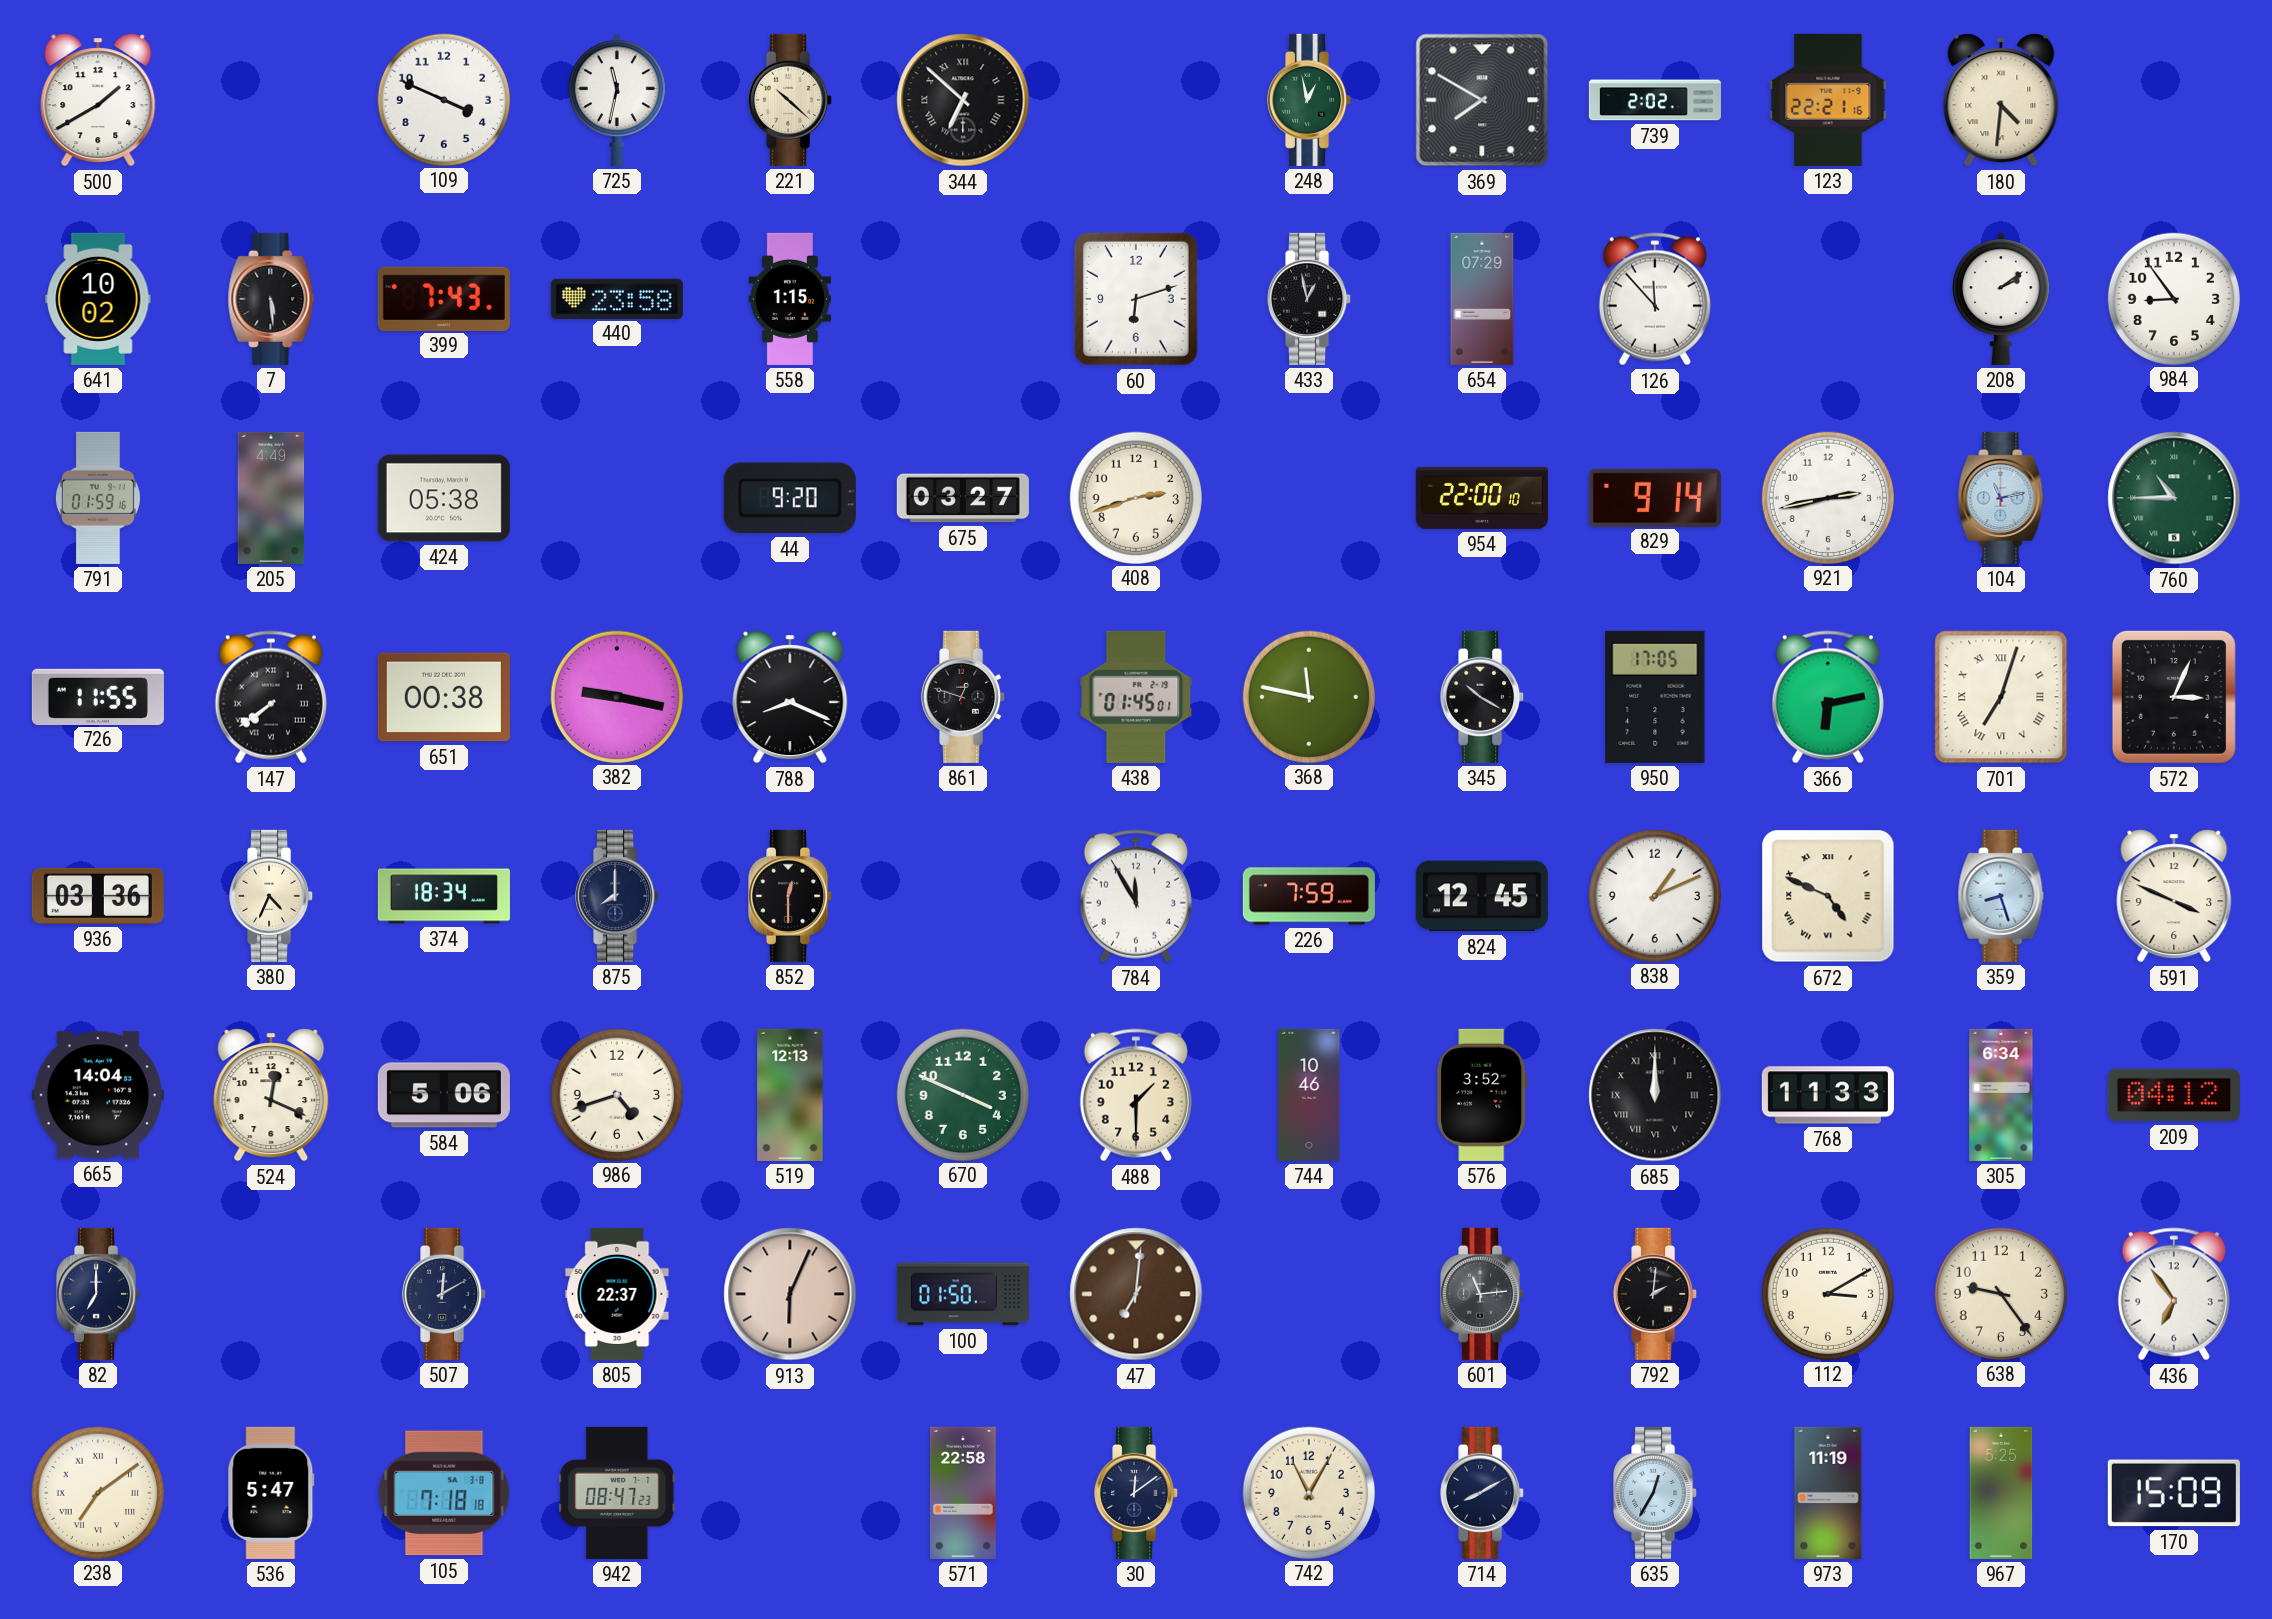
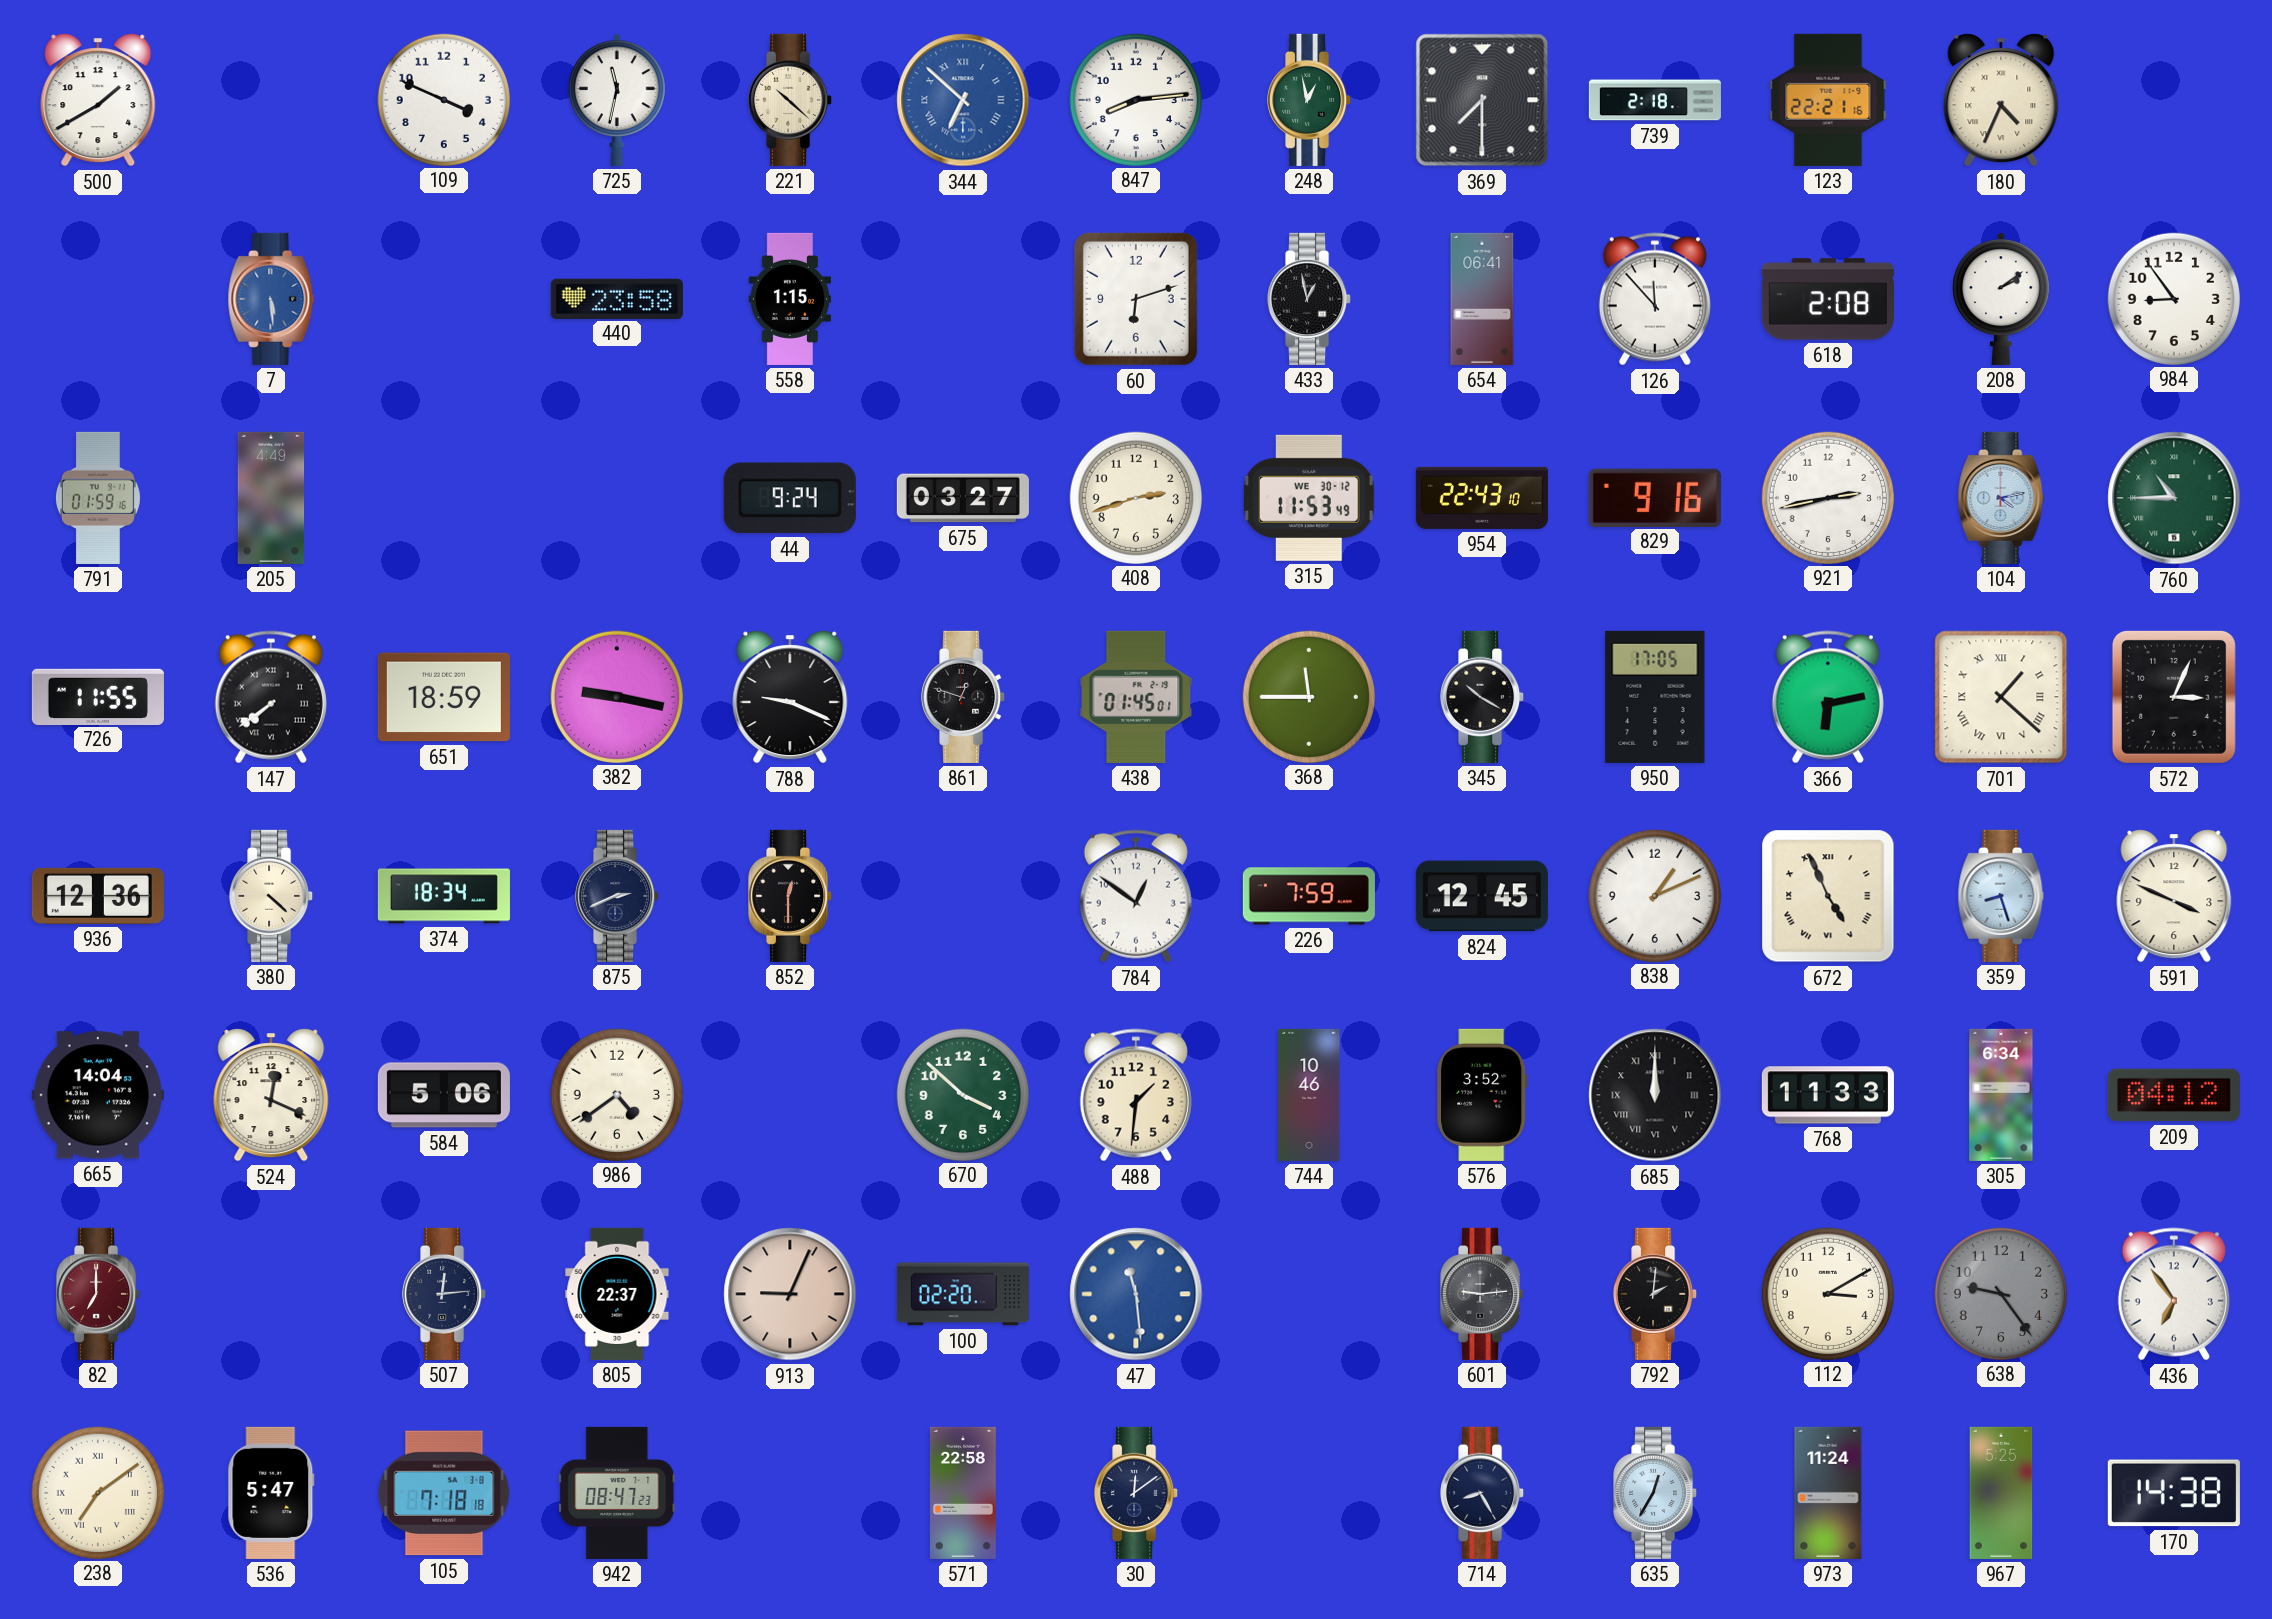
344 dial: black -> blue
847: none -> 8:14
369: 7:50 -> 7:30
739: 2:02 -> 2:18
180: 4:31 -> 4:34
641: 10:02 -> none
7 dial: black -> blue
399: 7:43 -> none
654: 07:29 -> 06:41
618: none -> 2:08
424: 05:38 -> none
44: 9:20 -> 9:24
315: none -> 11:53
954: 22:00 -> 22:43
829: 9:14 -> 9:16
104: 11:13 -> 4:13
651: 00:38 -> 18:59
788: 8:19 -> 9:19
368: 11:47 -> 11:45
701: 7:03 -> 1:22
936: 03:36 -> 12:36
380: 4:34 -> 4:22
875: 8:00 -> 2:41
784: 11:55 -> 12:51
672: 4:49 -> 4:56
986: 4:42 -> 4:39
519: 12:13 -> none
670: 3:49 -> 3:52
488: 1:30 -> 1:31
82 dial: navy -> burgundy
507: 12:10 -> 12:14
913: 6:04 -> 9:04
100: 01:50 -> 02:20
47: 7:01 -> 11:29
47 dial: brown -> blue
601: 11:14 -> 9:14
638 dial: cream -> grey
742: 11:05 -> none
714: 8:10 -> 8:25
973: 11:19 -> 11:24
170: 15:09 -> 14:38
